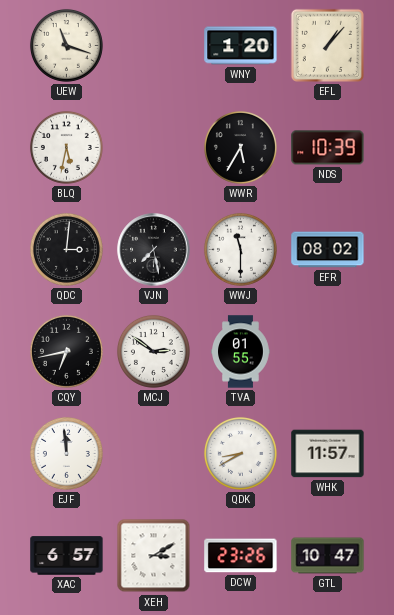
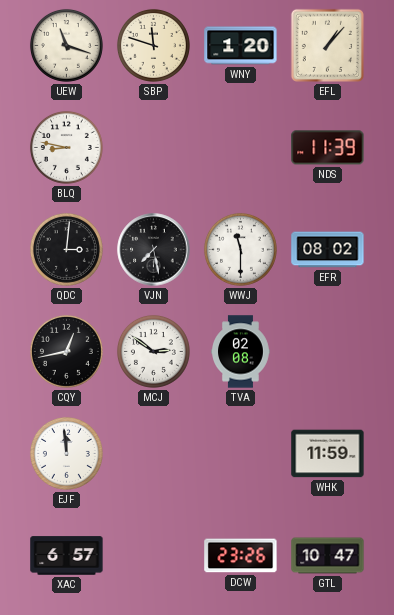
SBP: none -> 11:48
BLQ: 5:32 -> 8:47
WWR: 5:35 -> none
NDS: 10:39 -> 11:39
CQY: 6:43 -> 12:43
TVA: 01:55 -> 02:08
QDK: 8:40 -> none
WHK: 11:57 -> 11:59
XEH: 3:10 -> none
